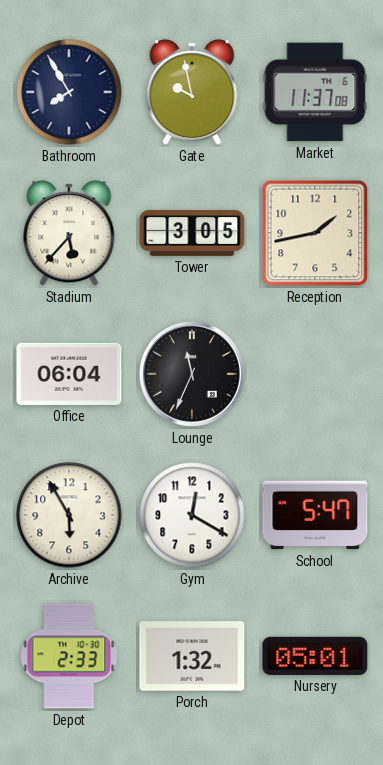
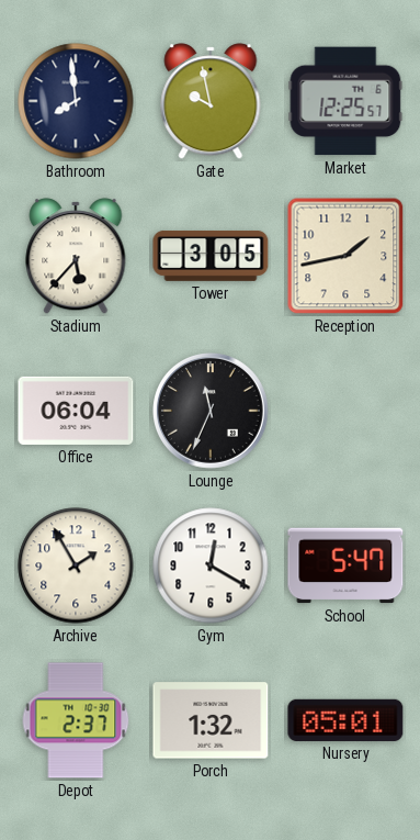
Bathroom: 7:55 -> 7:59
Market: 11:37 -> 12:25
Archive: 5:55 -> 1:55
Depot: 2:33 -> 2:37
